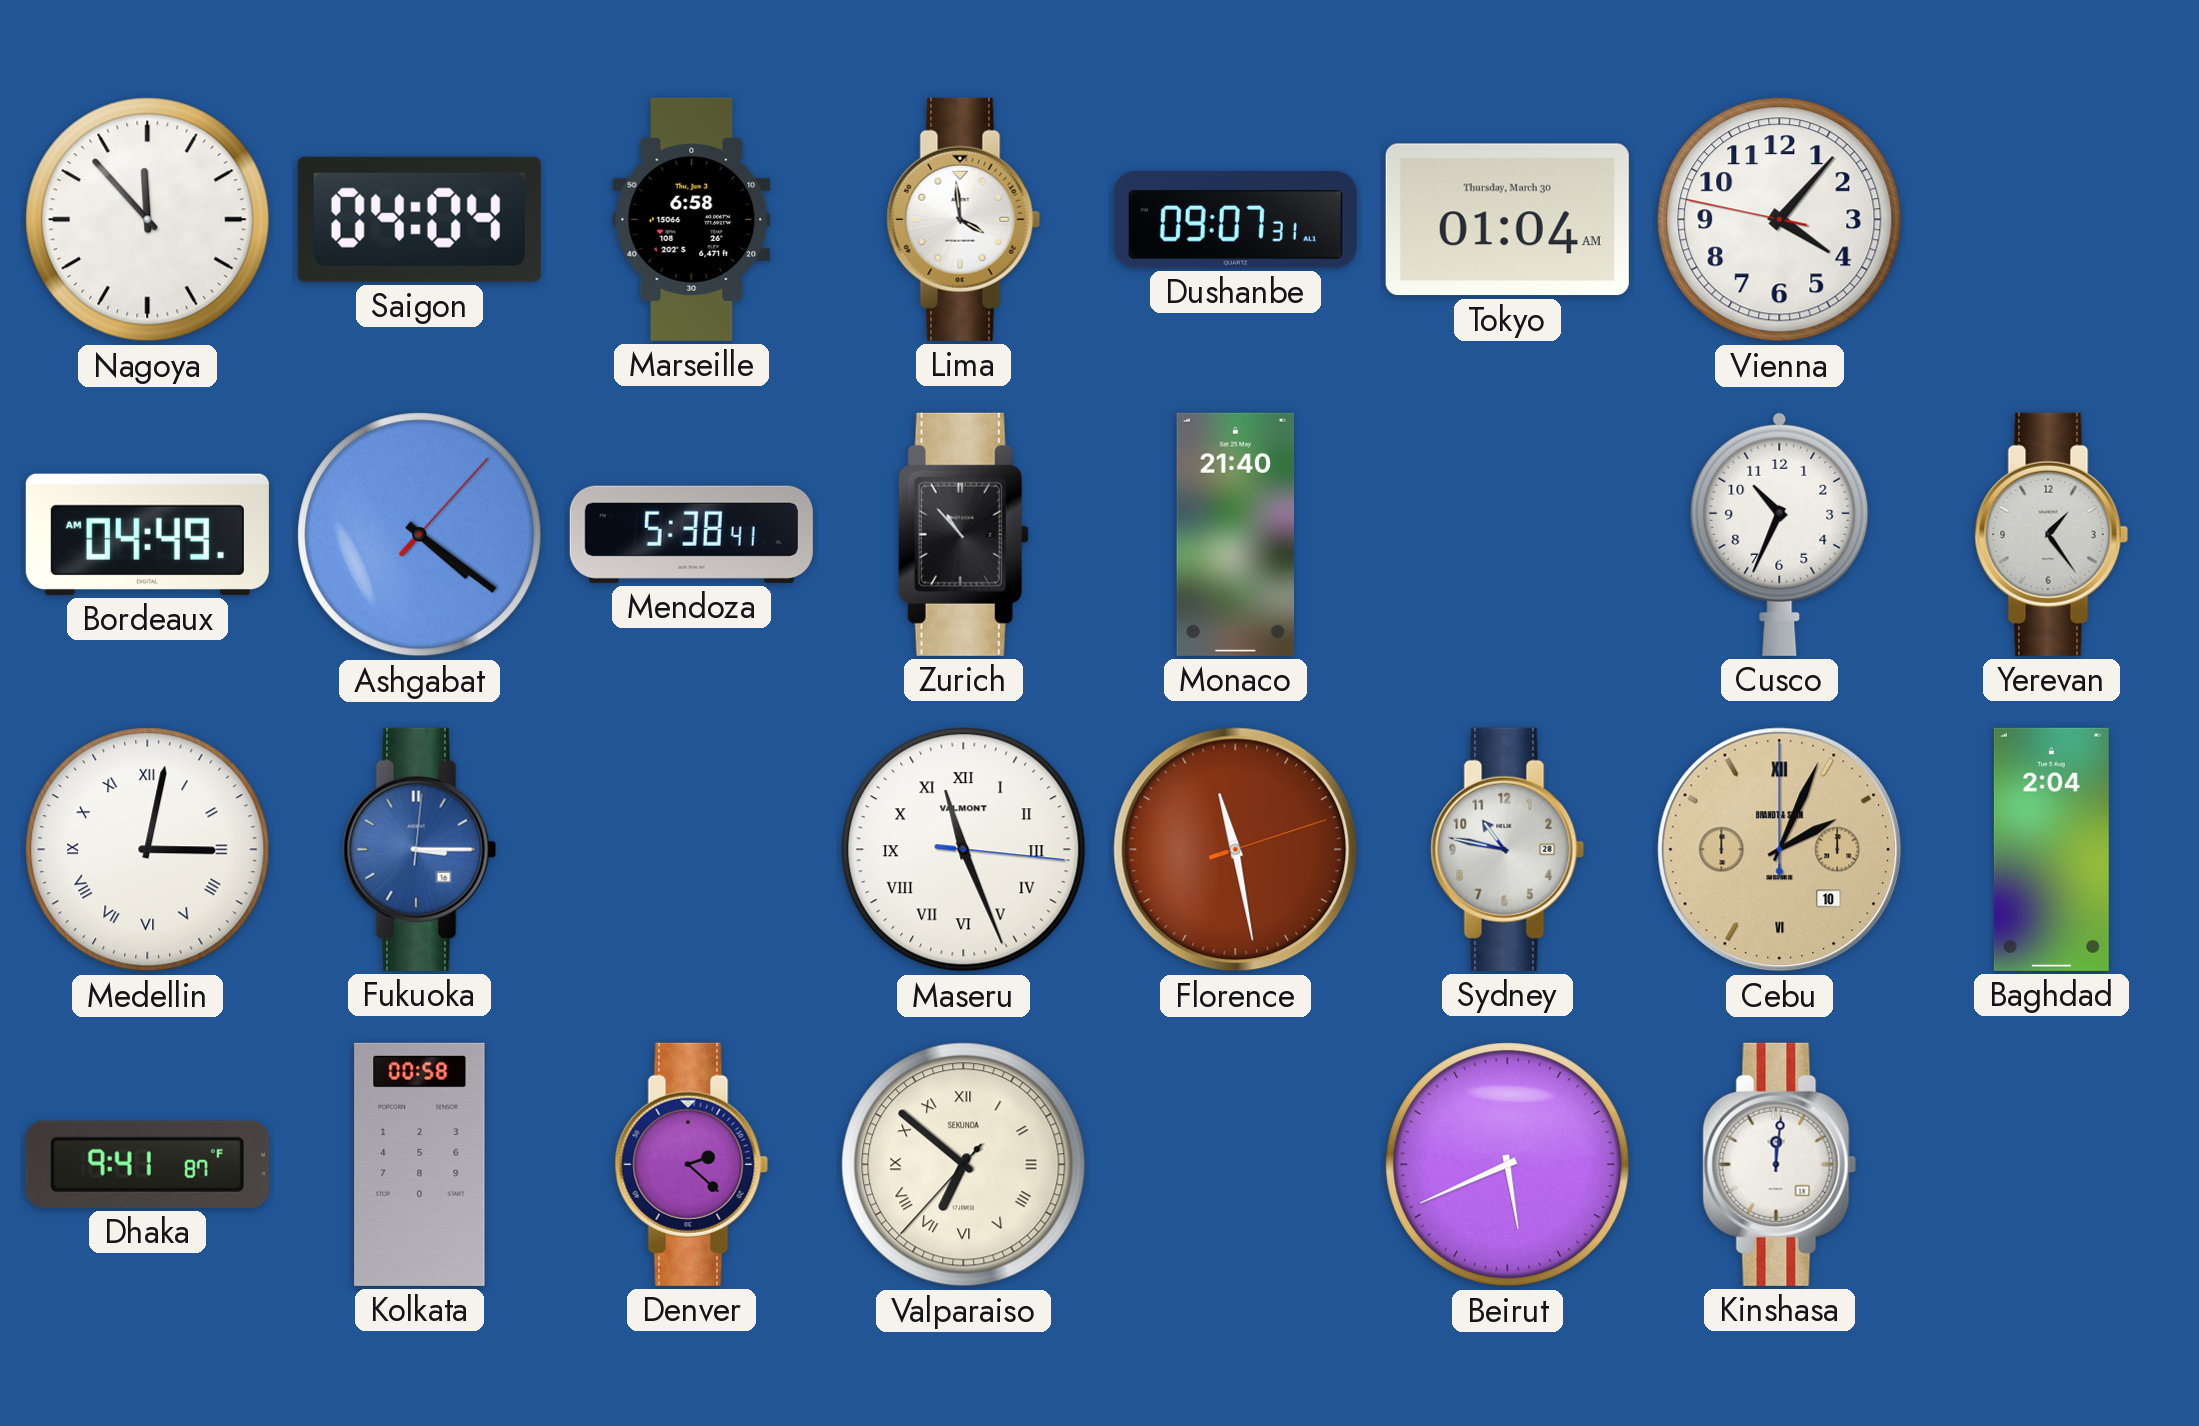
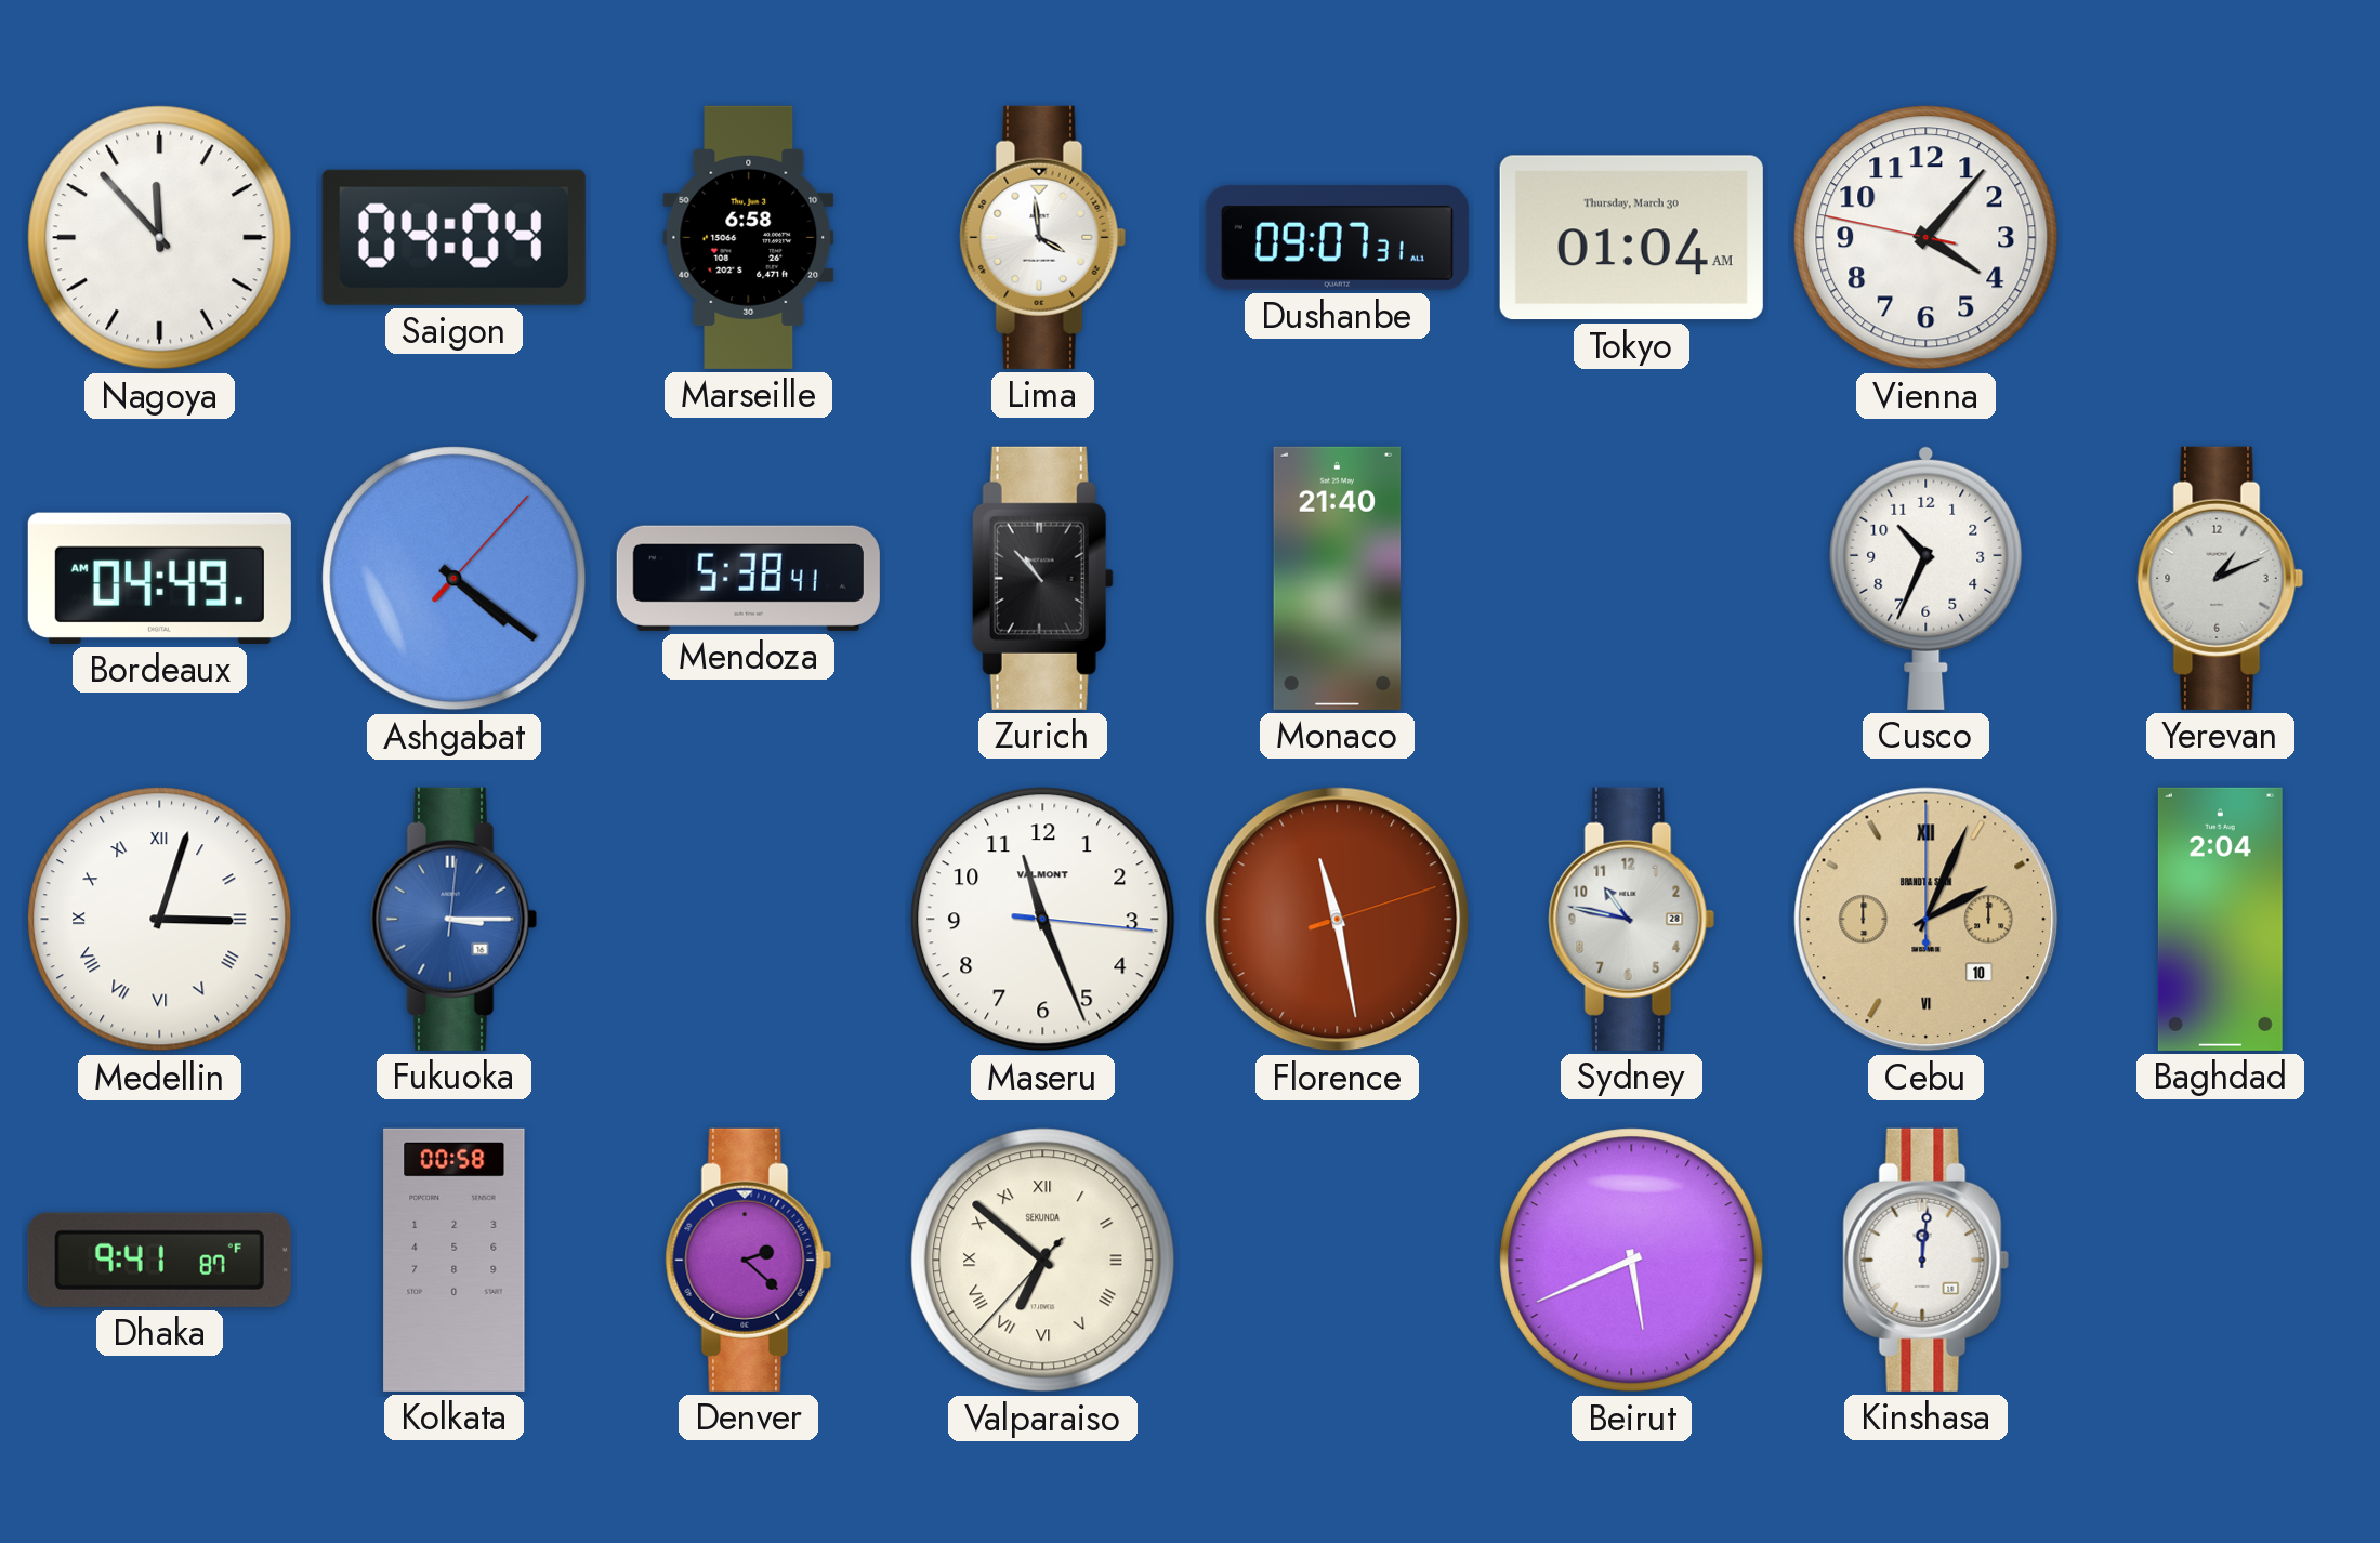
Yerevan: 1:24 -> 1:11
Medellin: 3:02 -> 3:03
Maseru numerals: Roman -> Arabic
